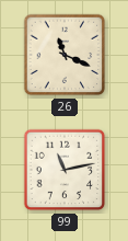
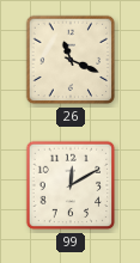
99: 11:13 -> 12:10
